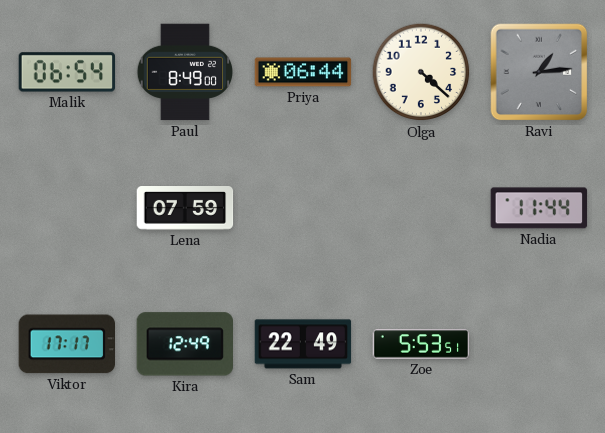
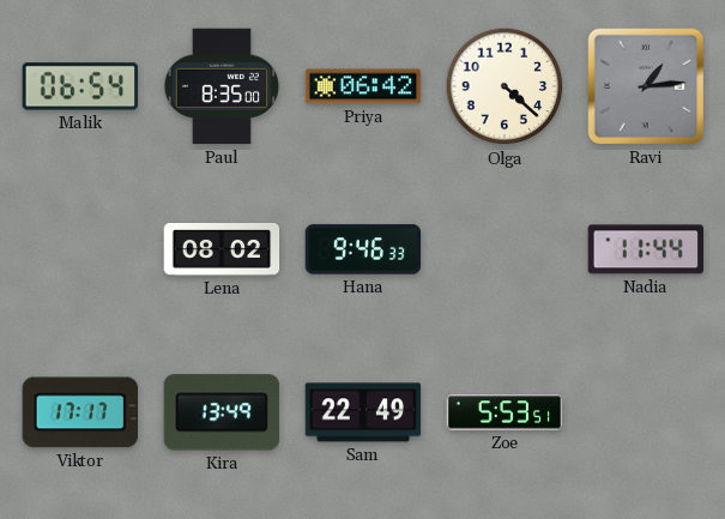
Paul: 8:49 -> 8:35
Priya: 06:44 -> 06:42
Lena: 07:59 -> 08:02
Hana: none -> 9:46
Kira: 12:49 -> 13:49
